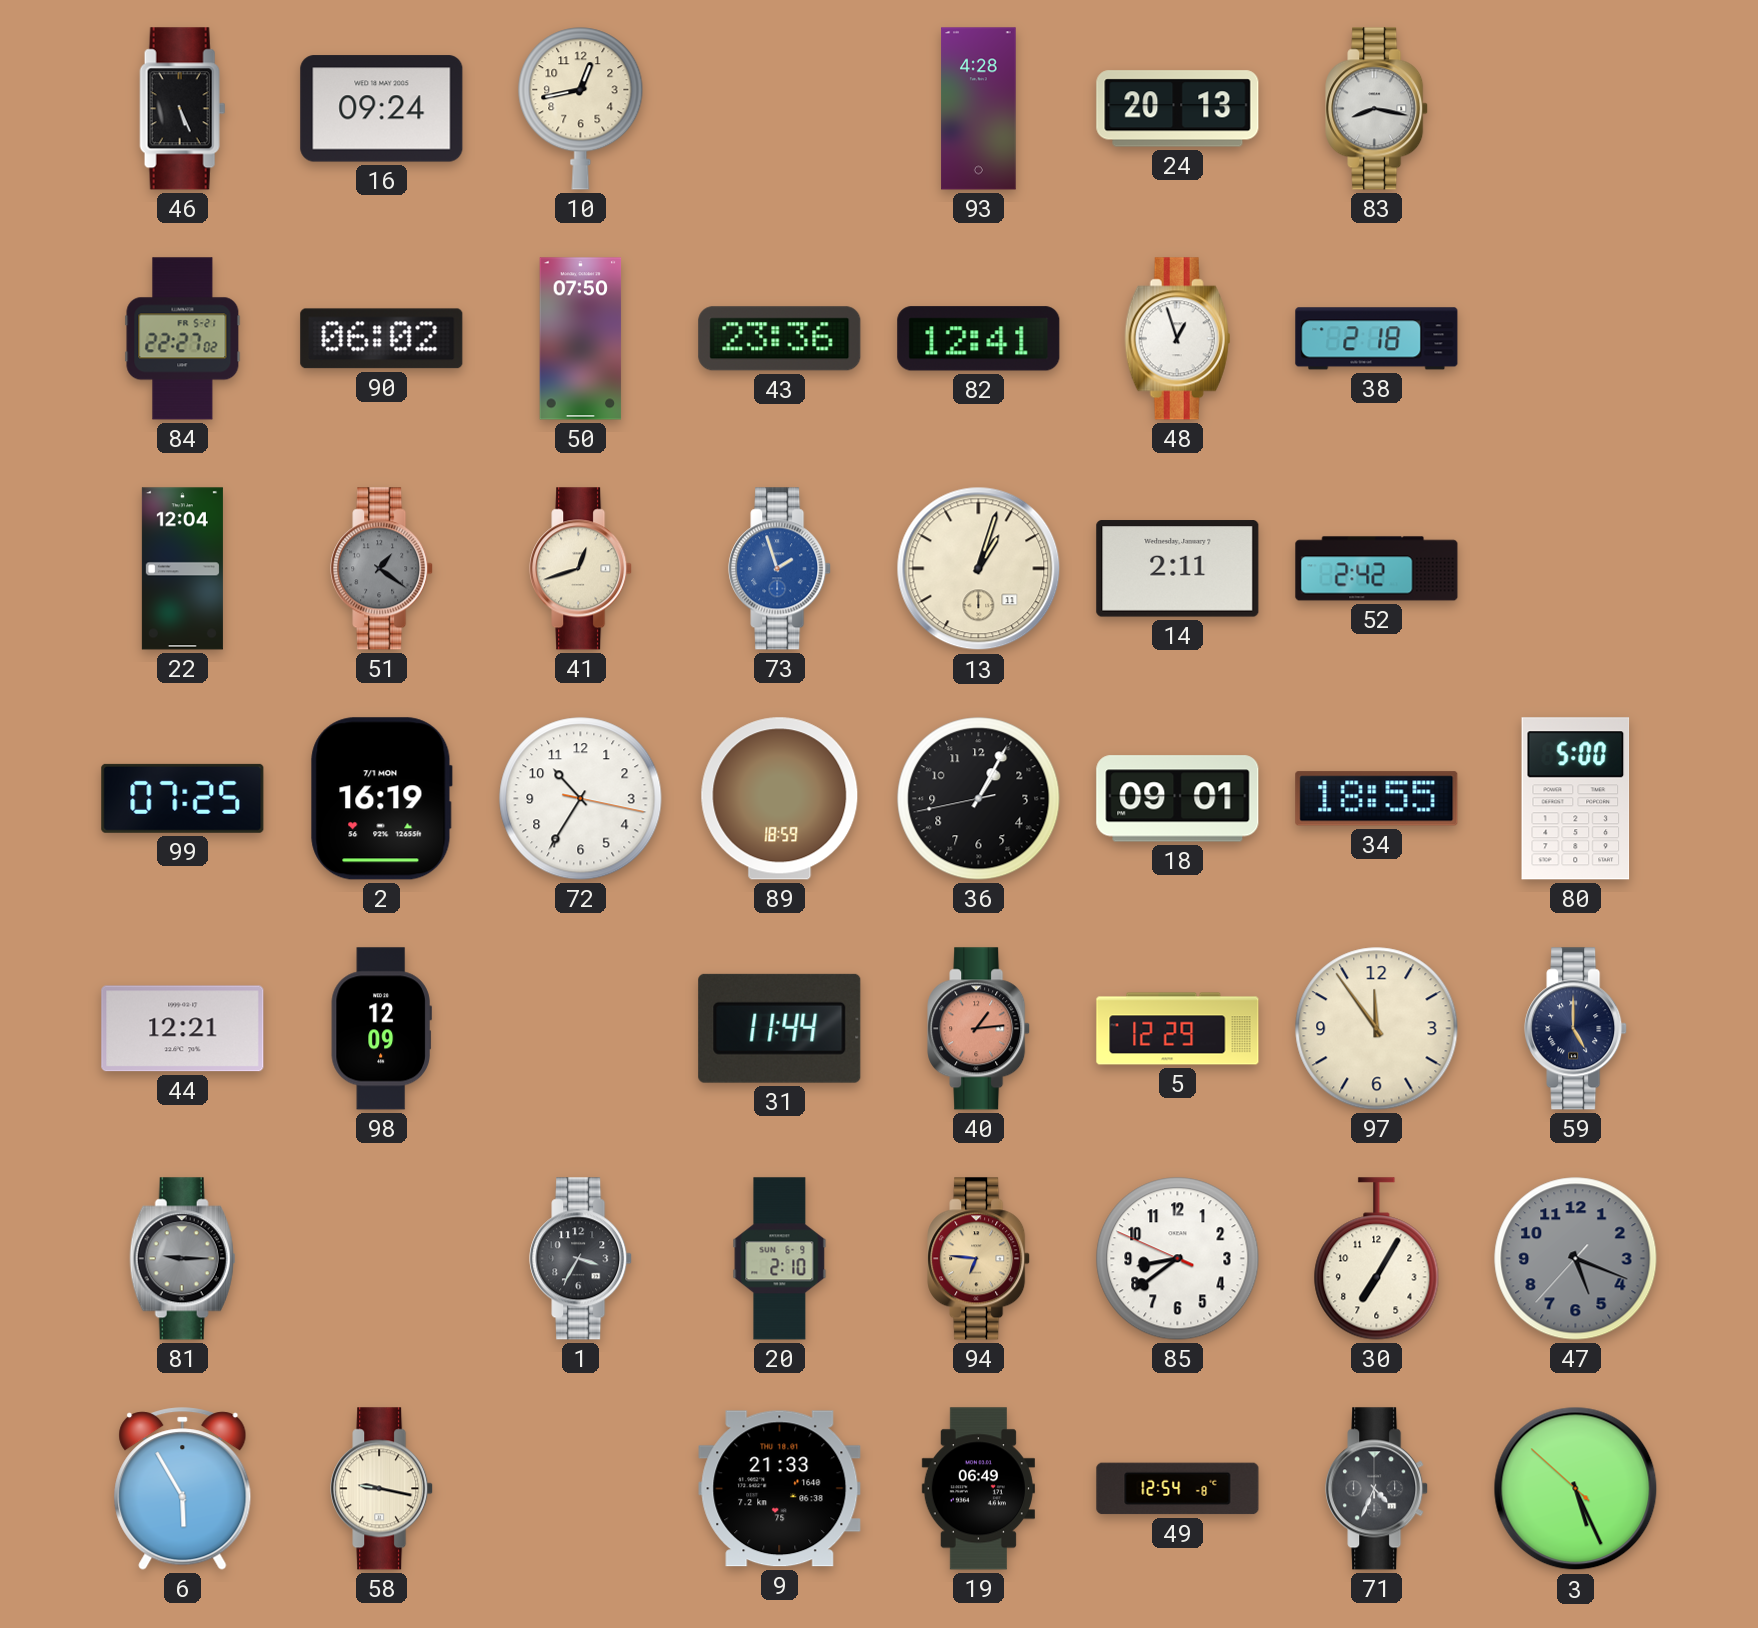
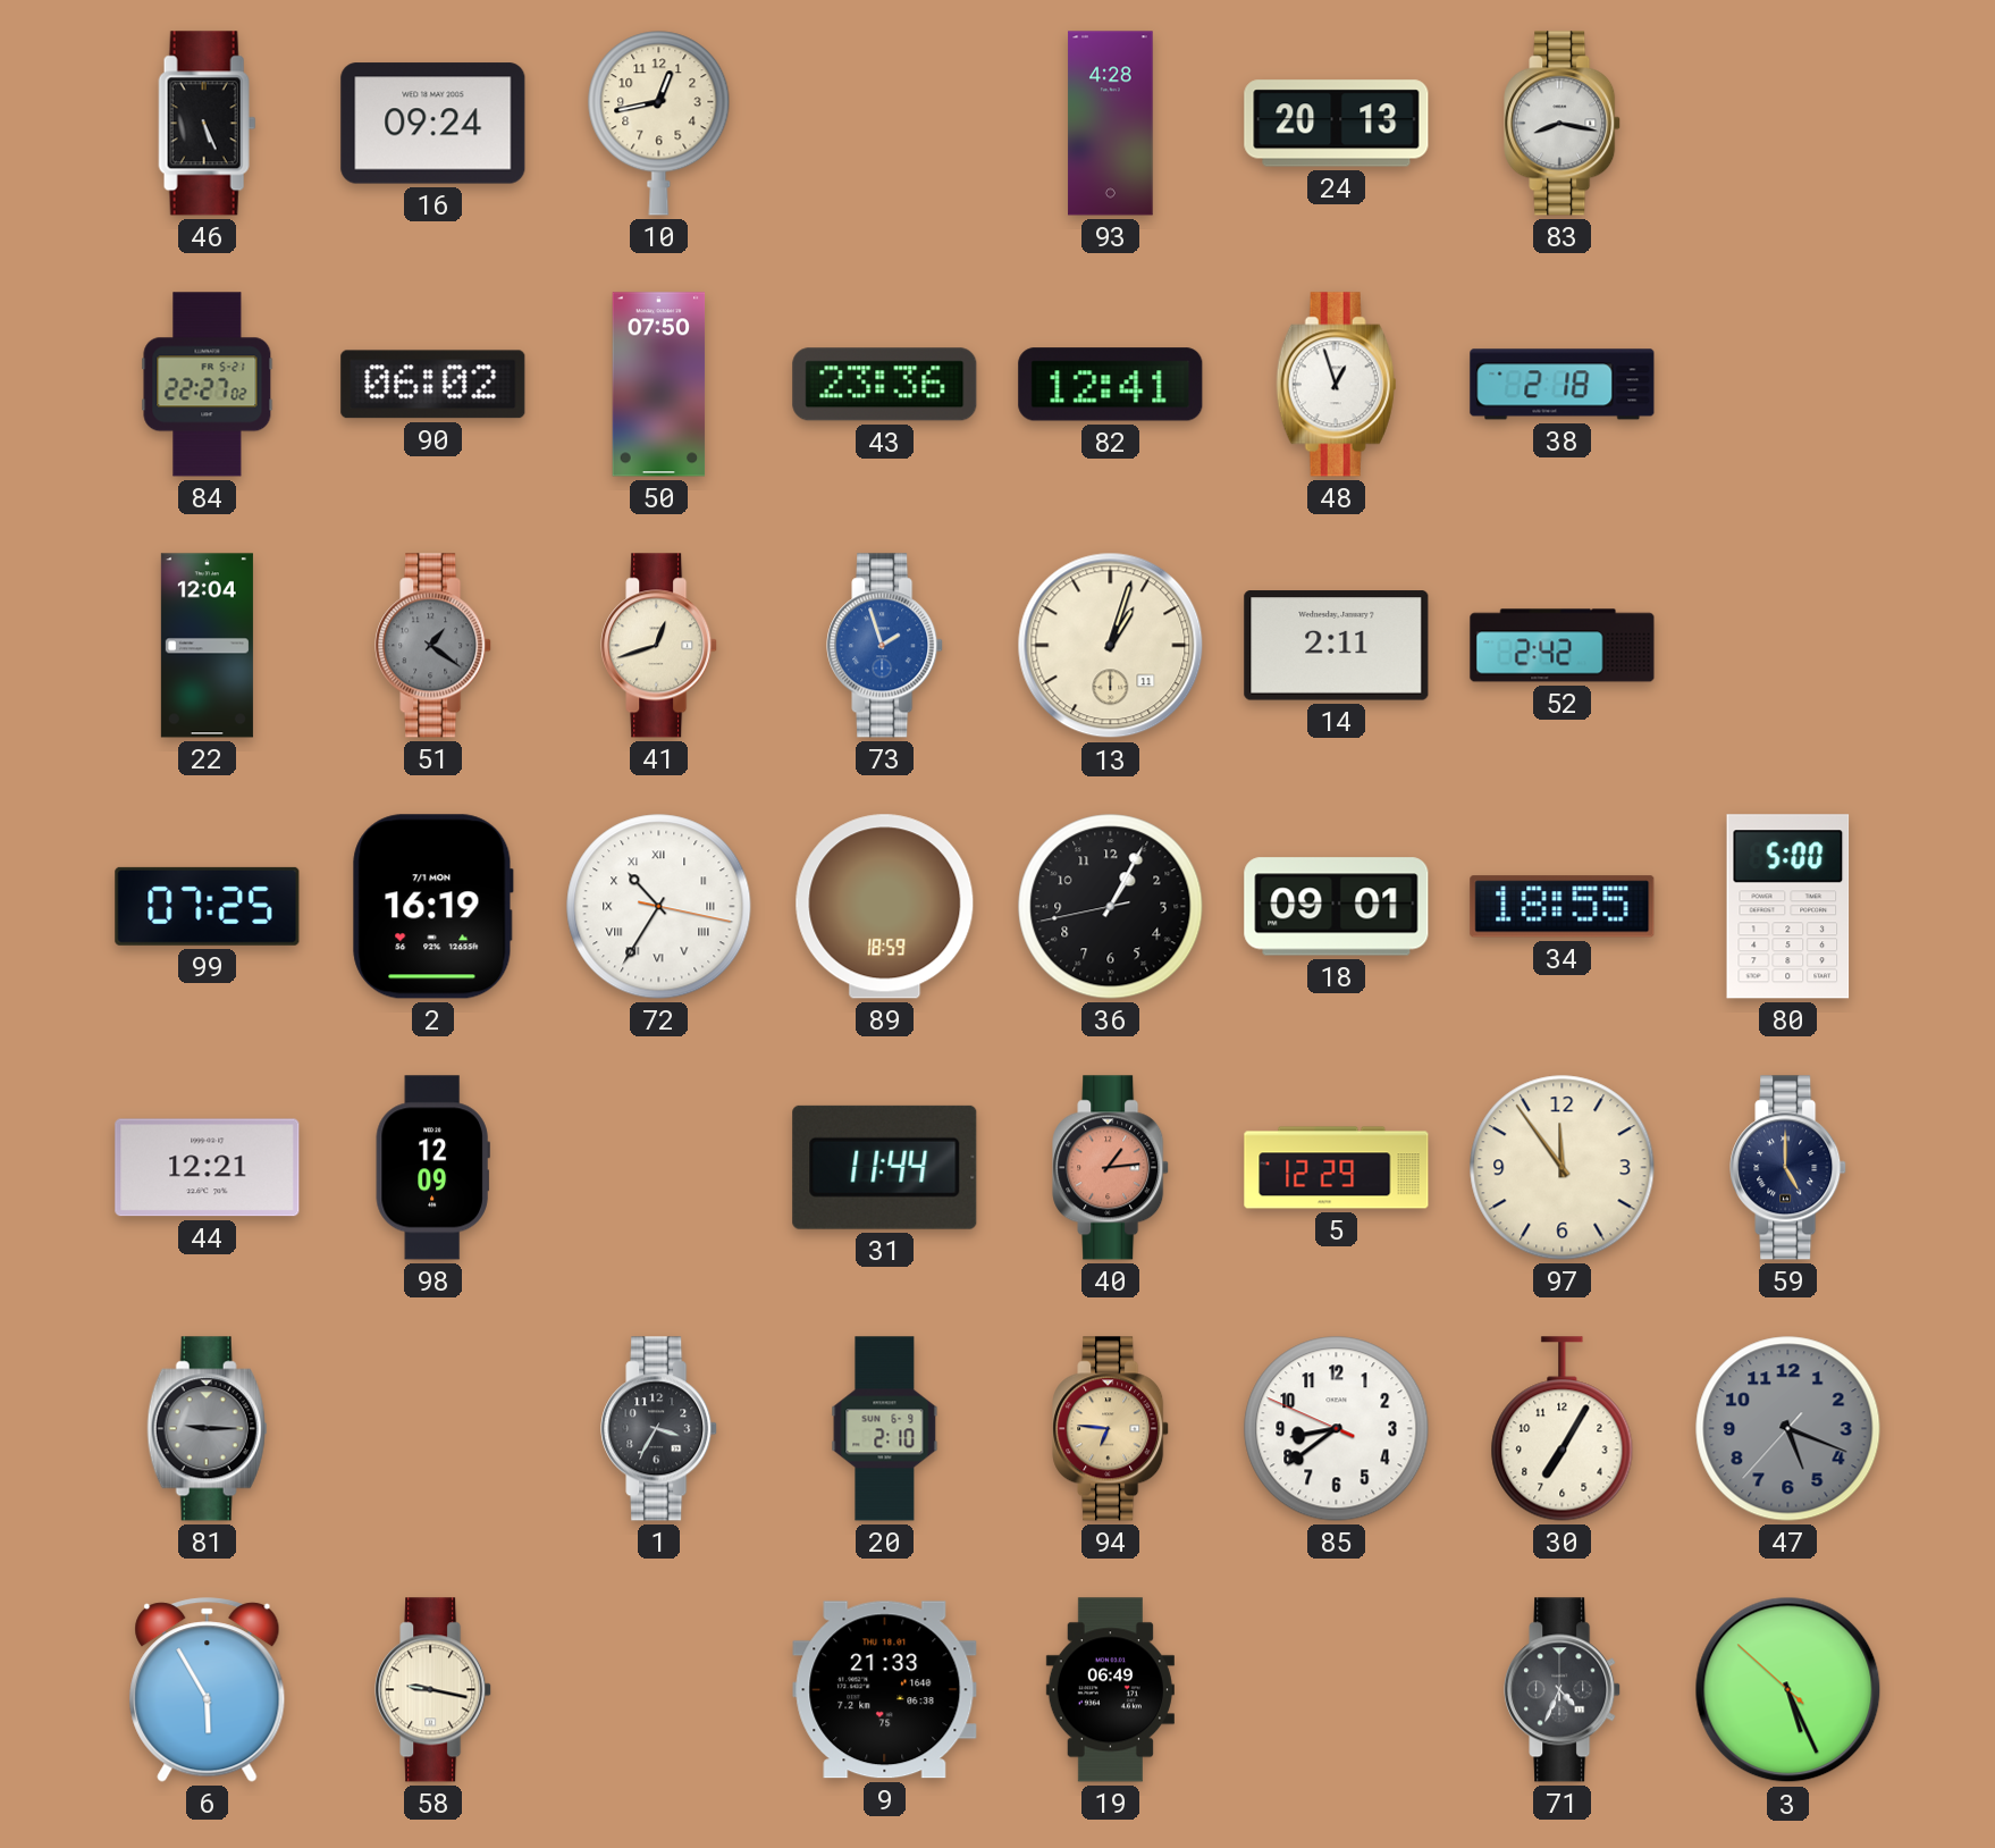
72 numerals: Arabic -> Roman
49: 12:54 -> none
